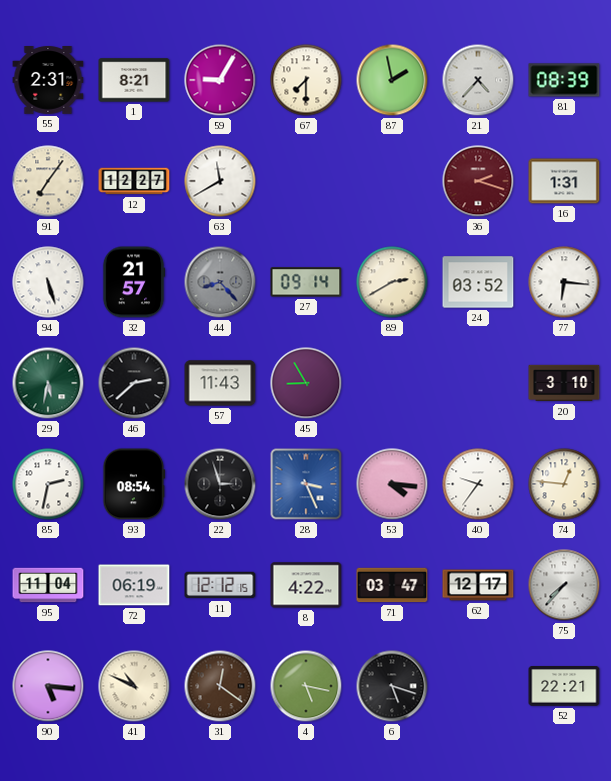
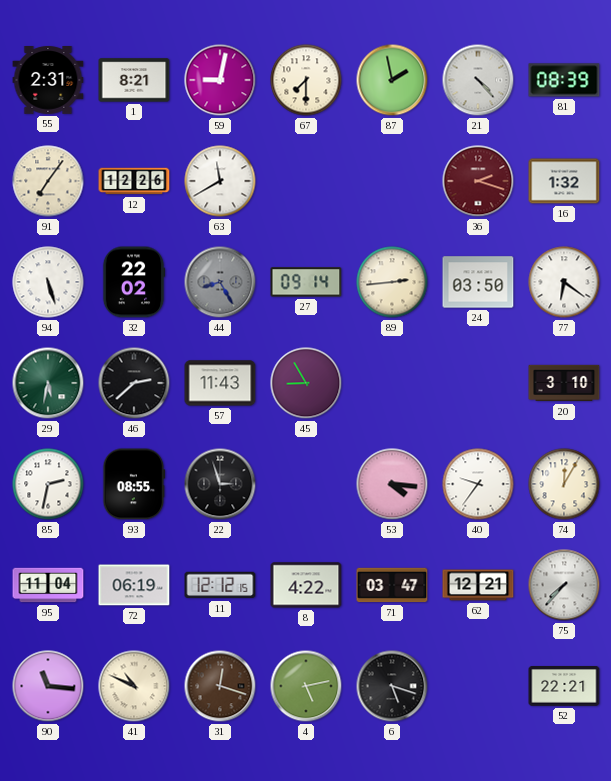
59: 9:05 -> 9:02
21: 4:37 -> 4:23
12: 12:27 -> 12:26
16: 1:31 -> 1:32
32: 21:57 -> 22:02
44: 8:23 -> 8:25
89: 2:40 -> 2:44
24: 03:52 -> 03:50
77: 6:16 -> 6:21
93: 08:54 -> 08:55
28: 3:26 -> none
74: 12:46 -> 12:05
62: 12:17 -> 12:21
90: 5:16 -> 11:16
31: 12:21 -> 12:18
4: 5:17 -> 5:13
